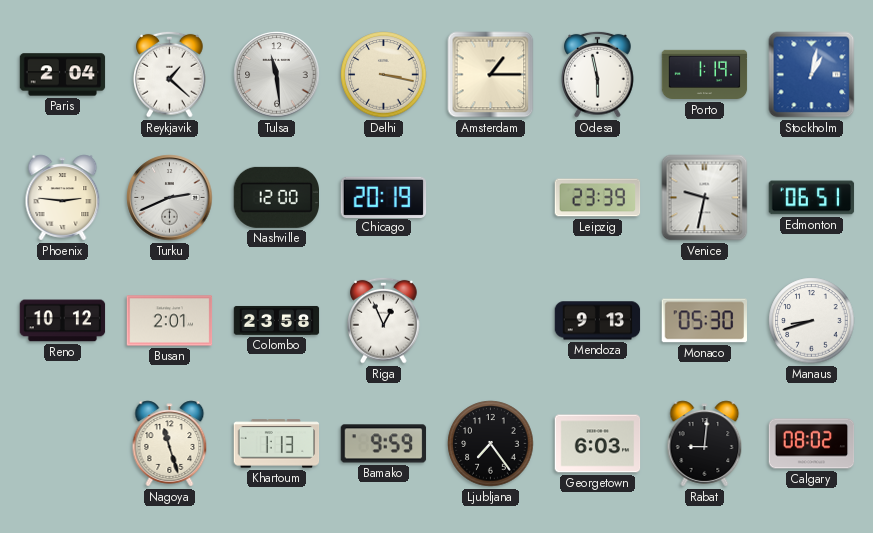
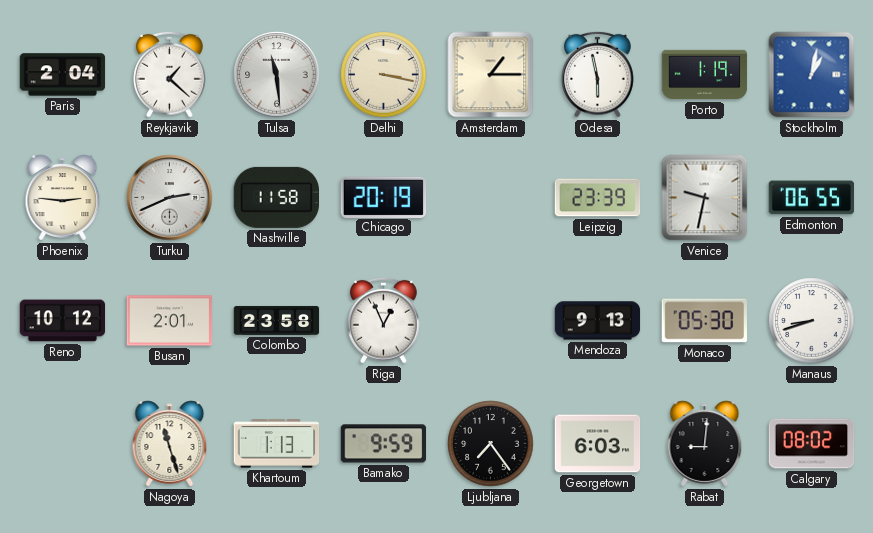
Nashville: 12:00 -> 11:58
Edmonton: 06:51 -> 06:55
